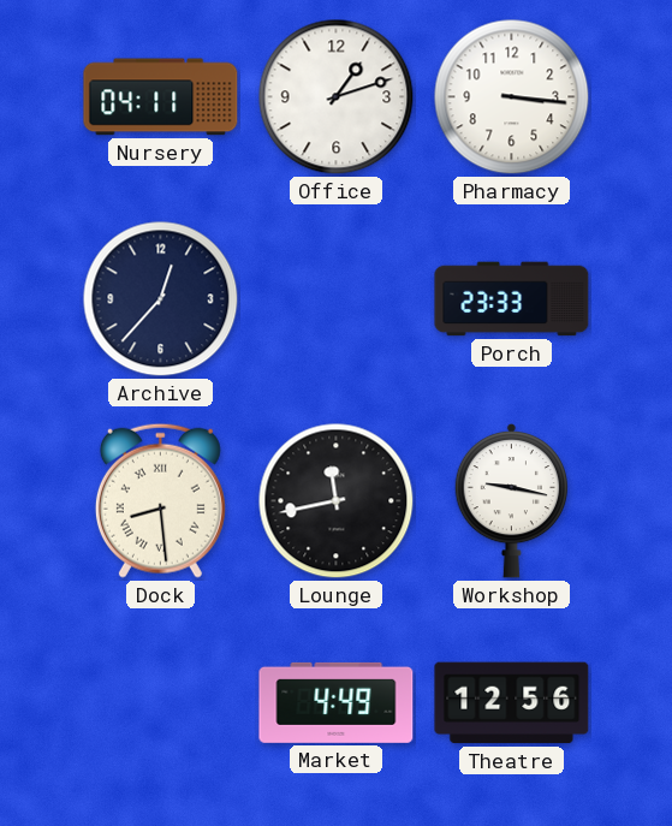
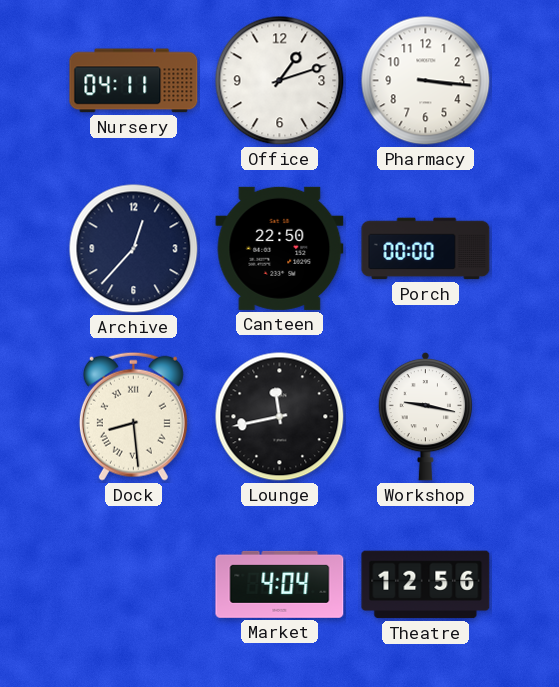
Canteen: none -> 22:50
Porch: 23:33 -> 00:00
Market: 4:49 -> 4:04
